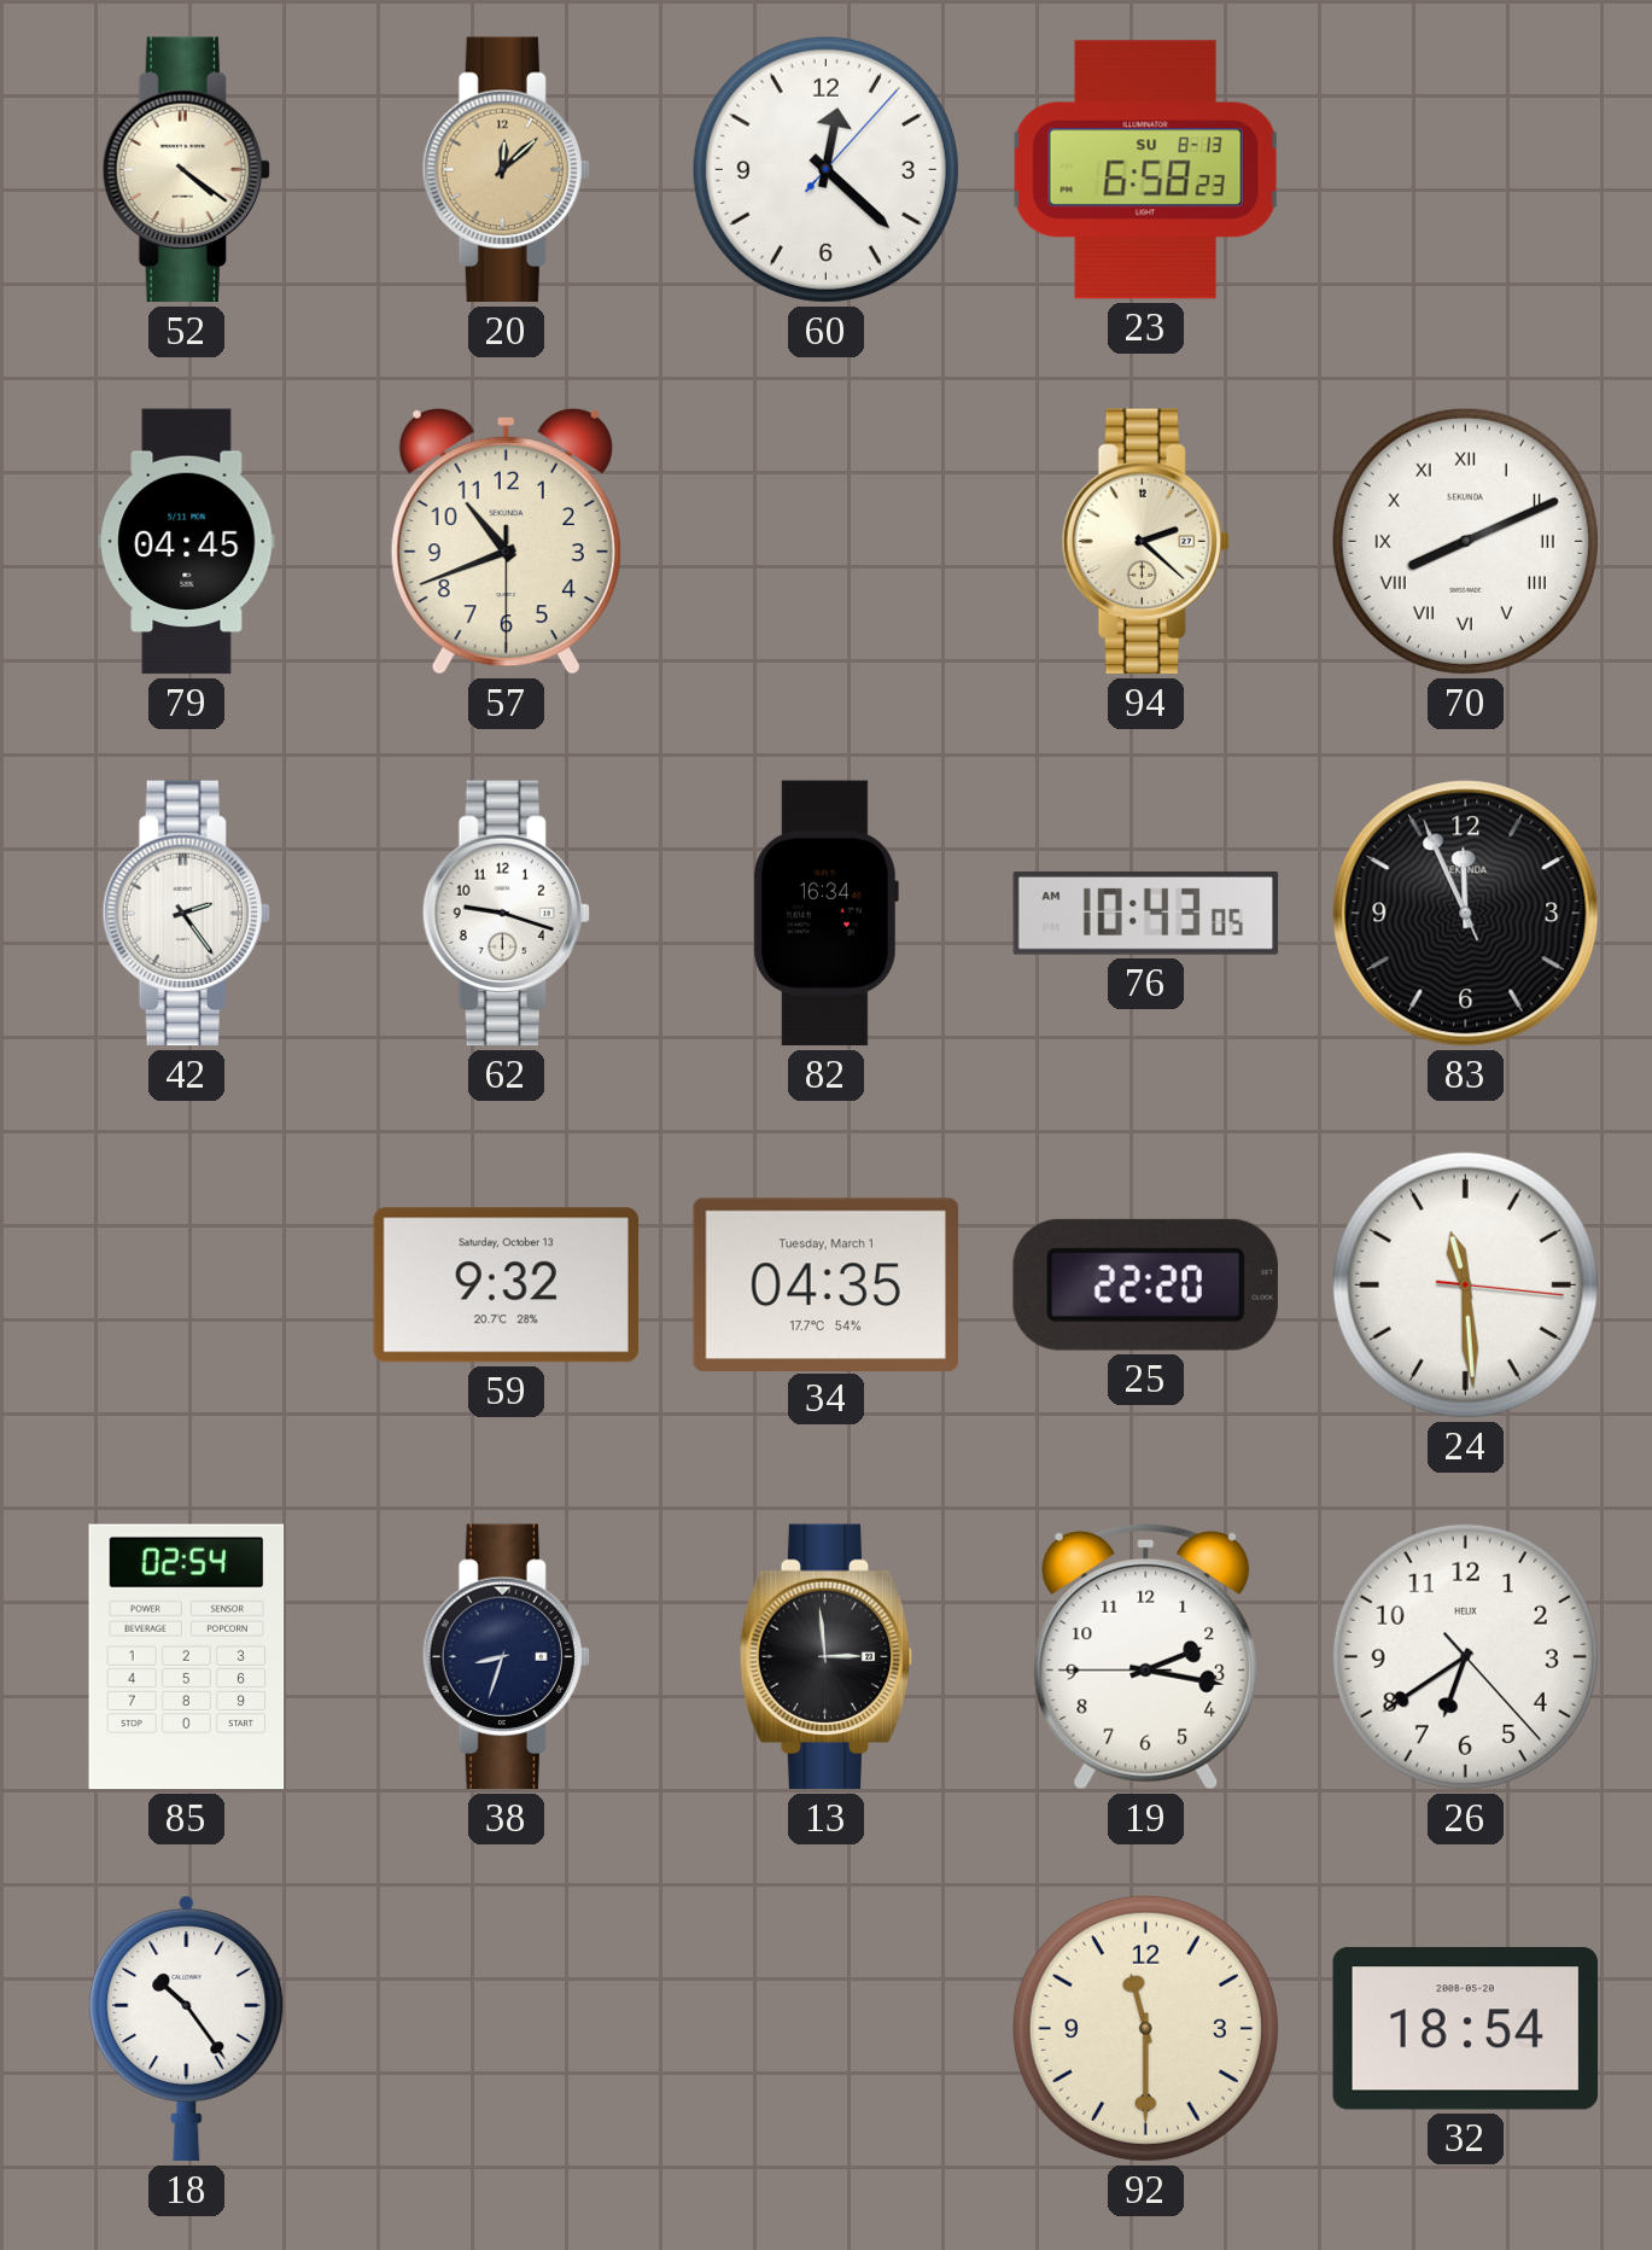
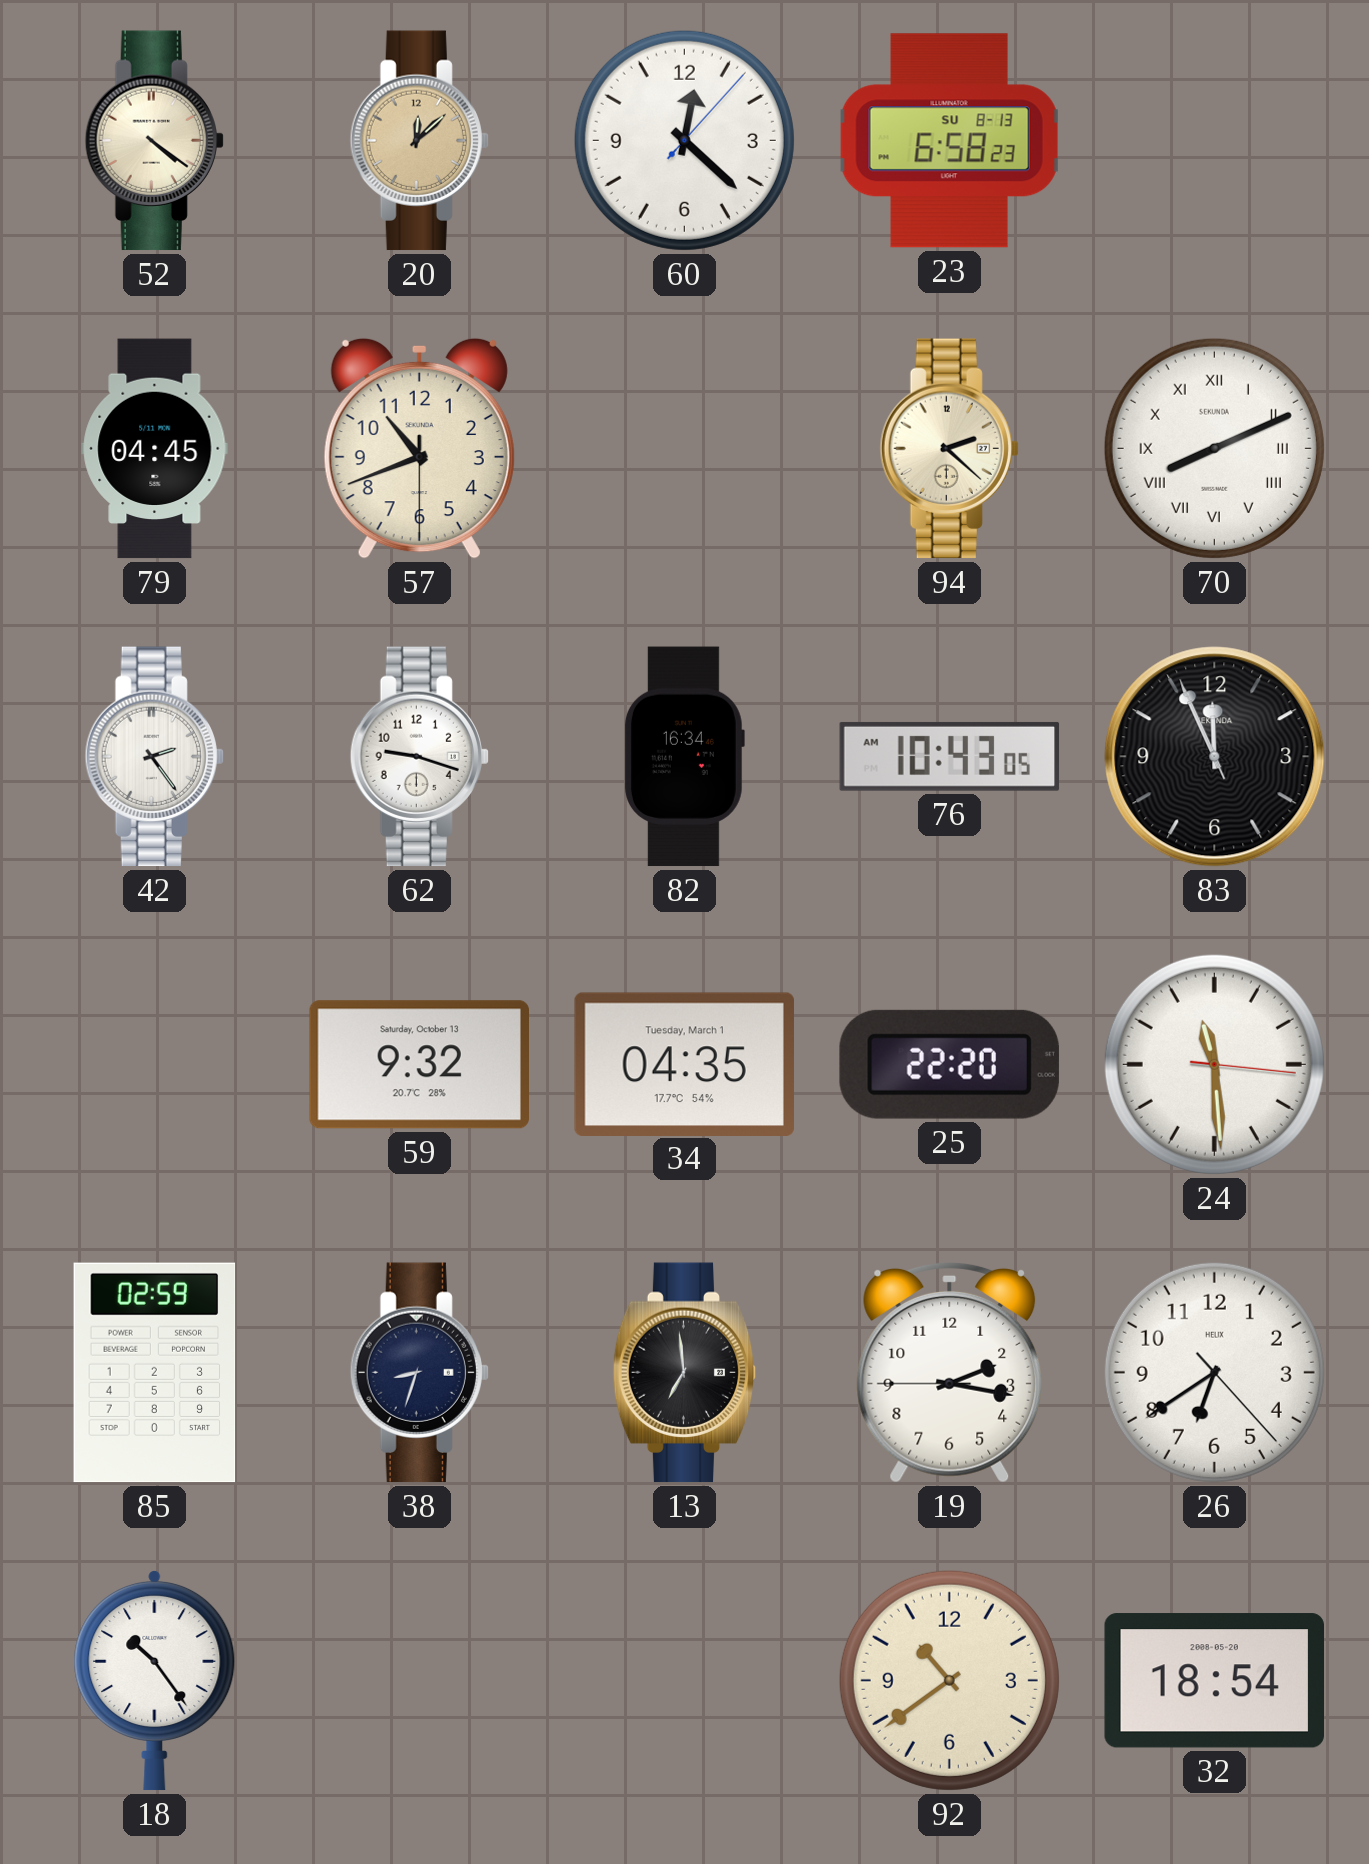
85: 02:54 -> 02:59
13: 2:59 -> 6:59
92: 11:30 -> 10:39
